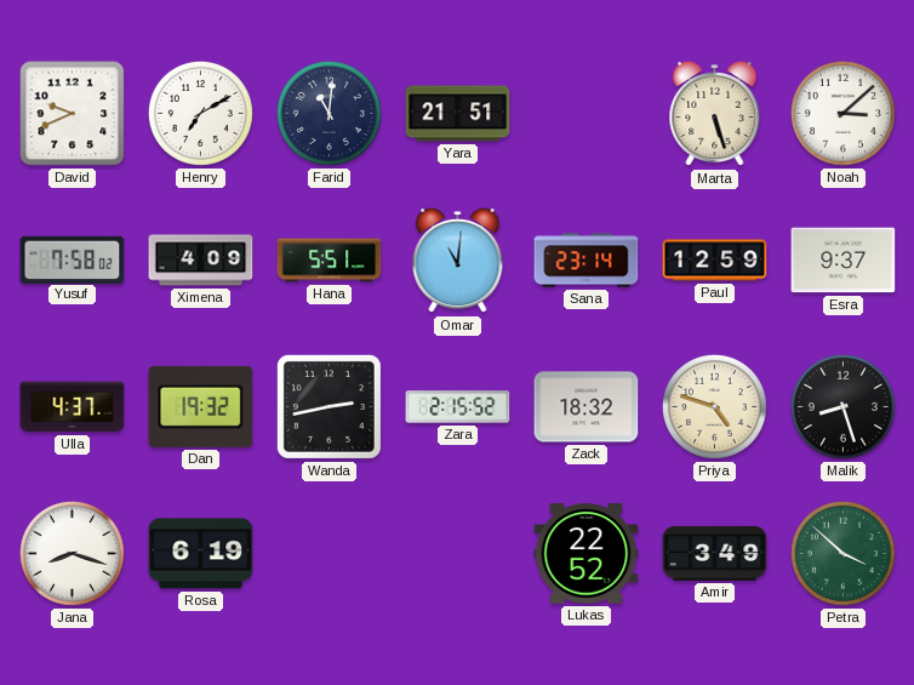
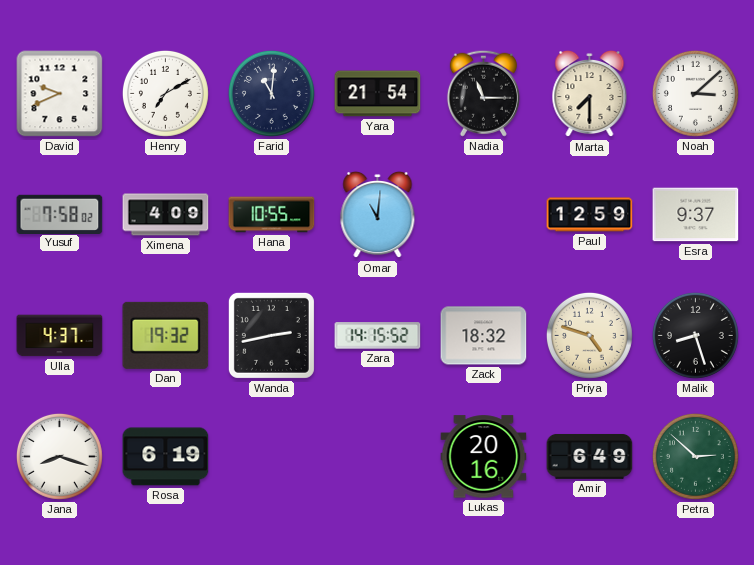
Yara: 21:51 -> 21:54
Nadia: none -> 11:15
Marta: 5:27 -> 7:30
Hana: 5:51 -> 10:55
Sana: 23:14 -> none
Zara: 2:15 -> 14:15
Lukas: 22:52 -> 20:16
Amir: 3:49 -> 6:49
Petra: 3:52 -> 2:52
